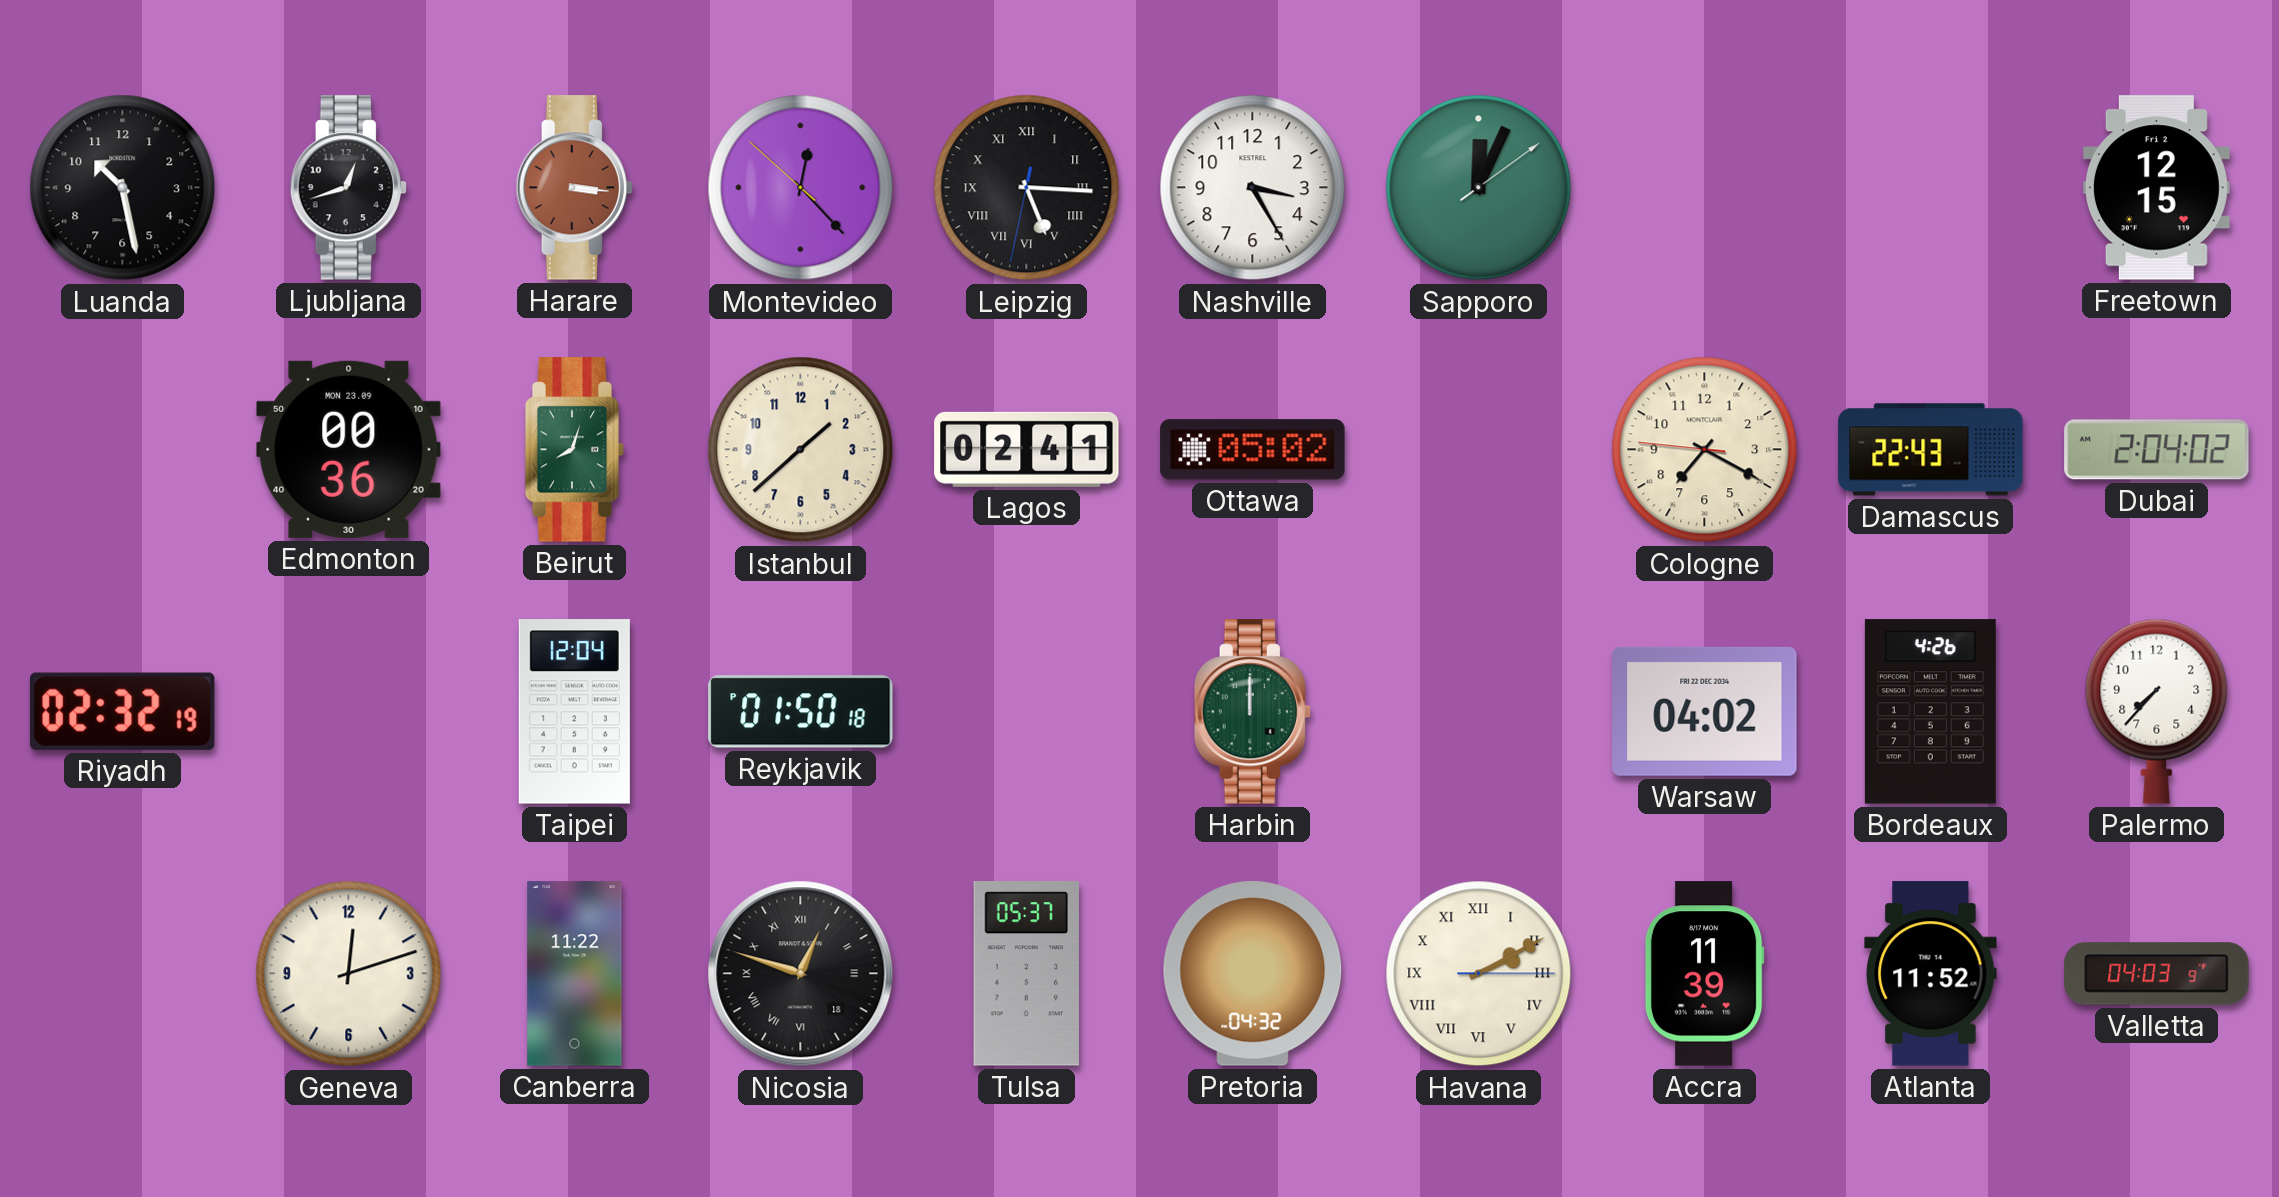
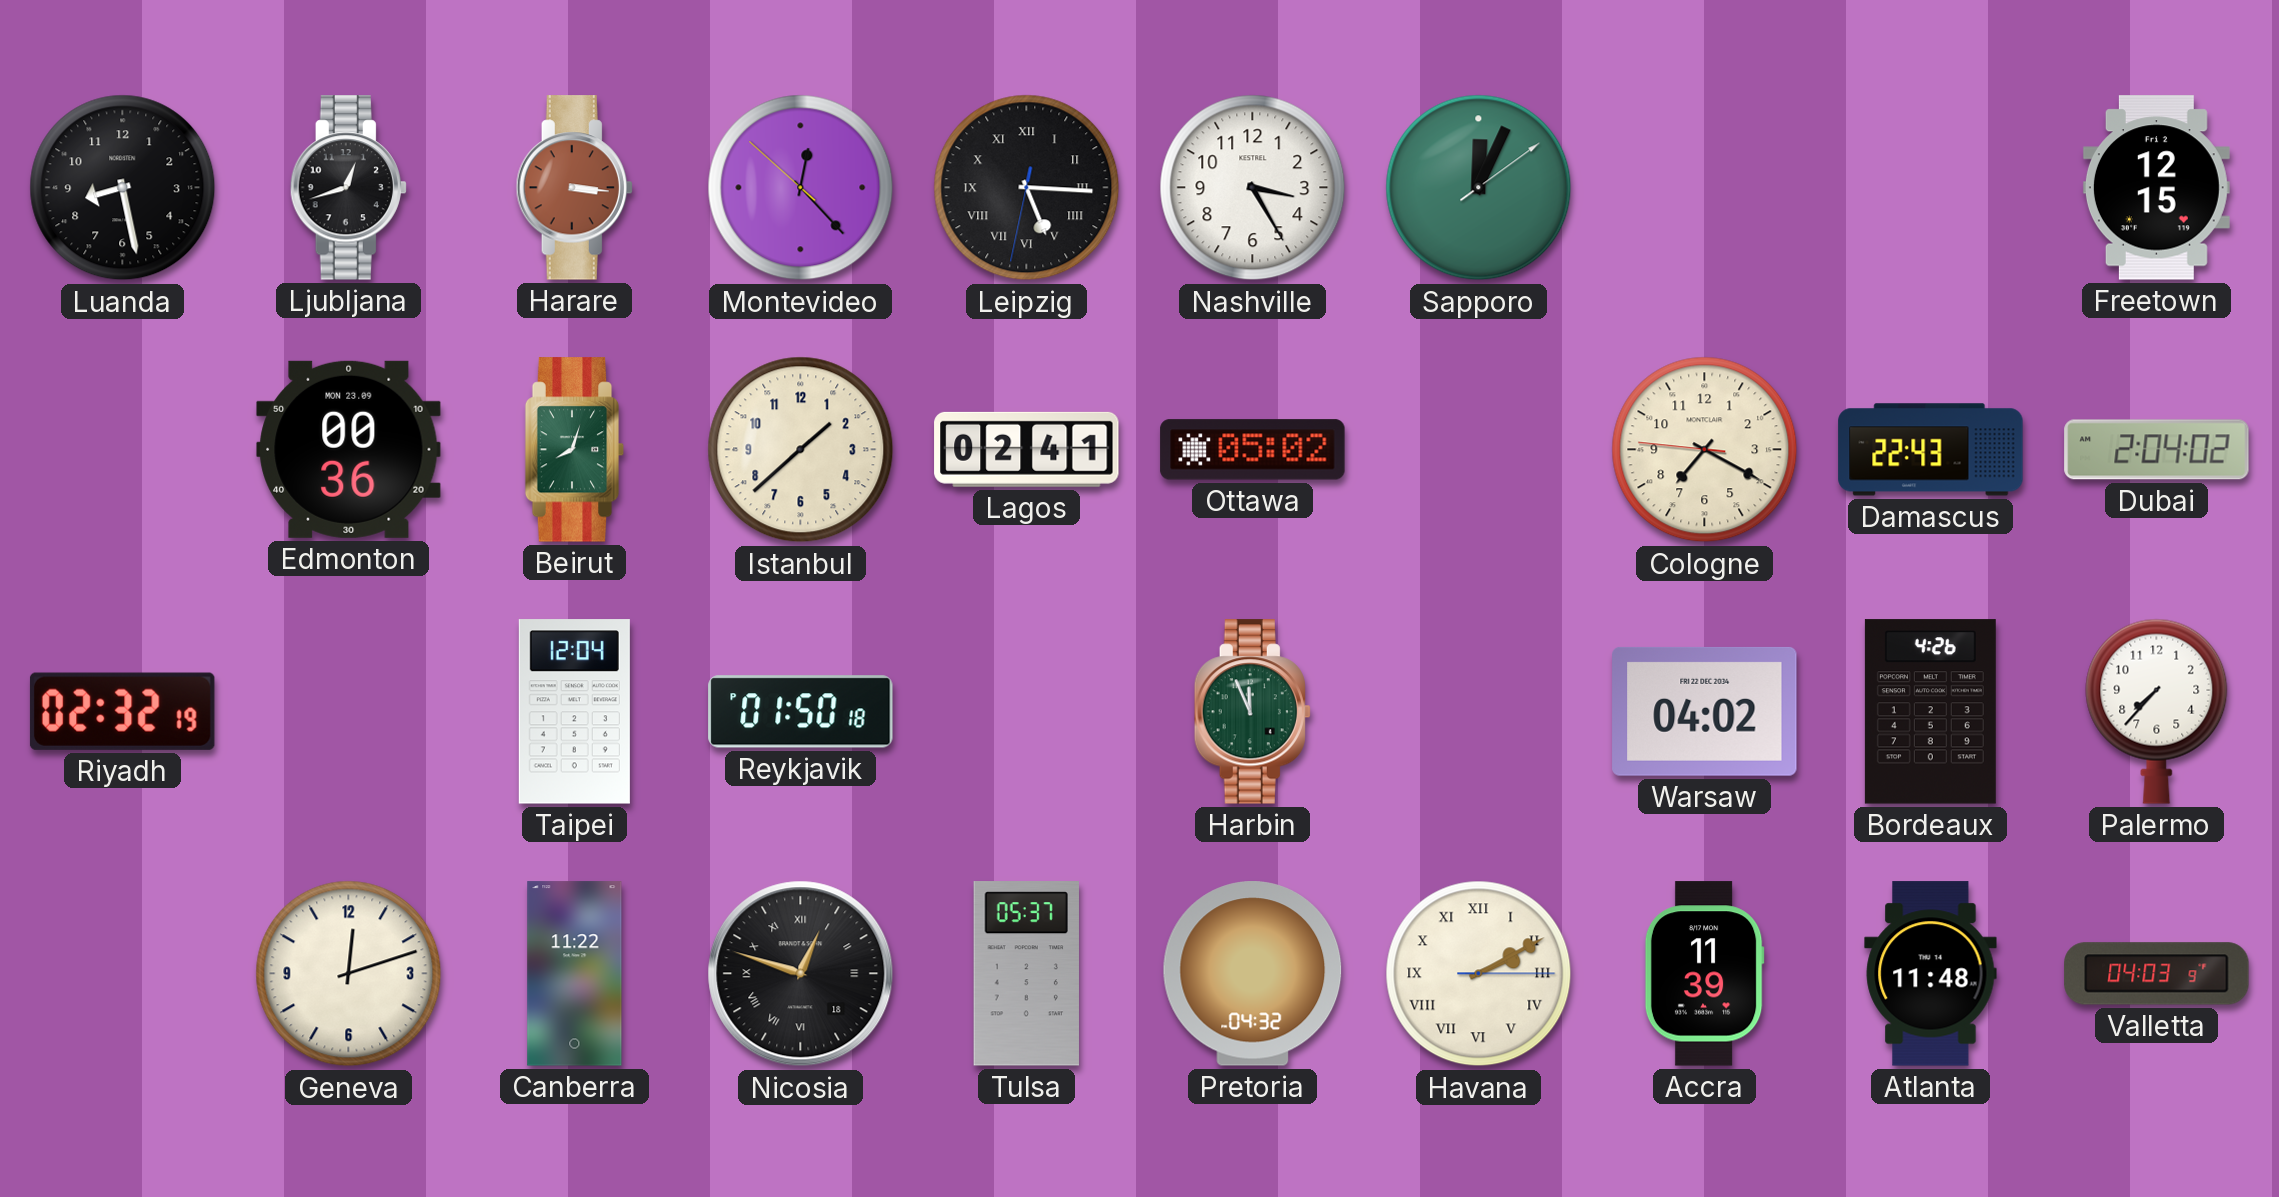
Luanda: 10:28 -> 8:28
Harbin: 12:00 -> 11:56
Atlanta: 11:52 -> 11:48
